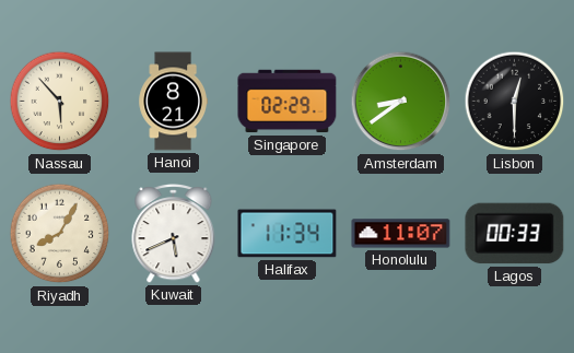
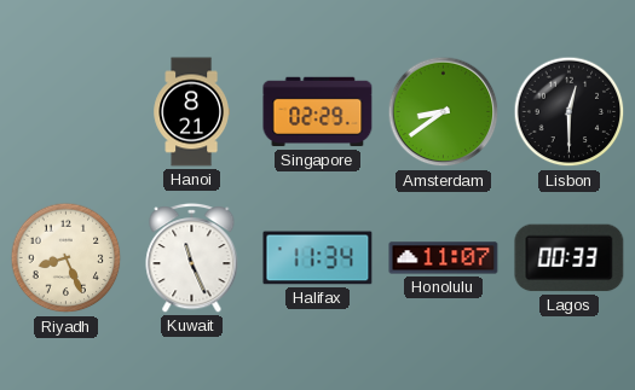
Nassau: 5:53 -> none
Riyadh: 8:05 -> 8:26
Kuwait: 5:41 -> 11:26
